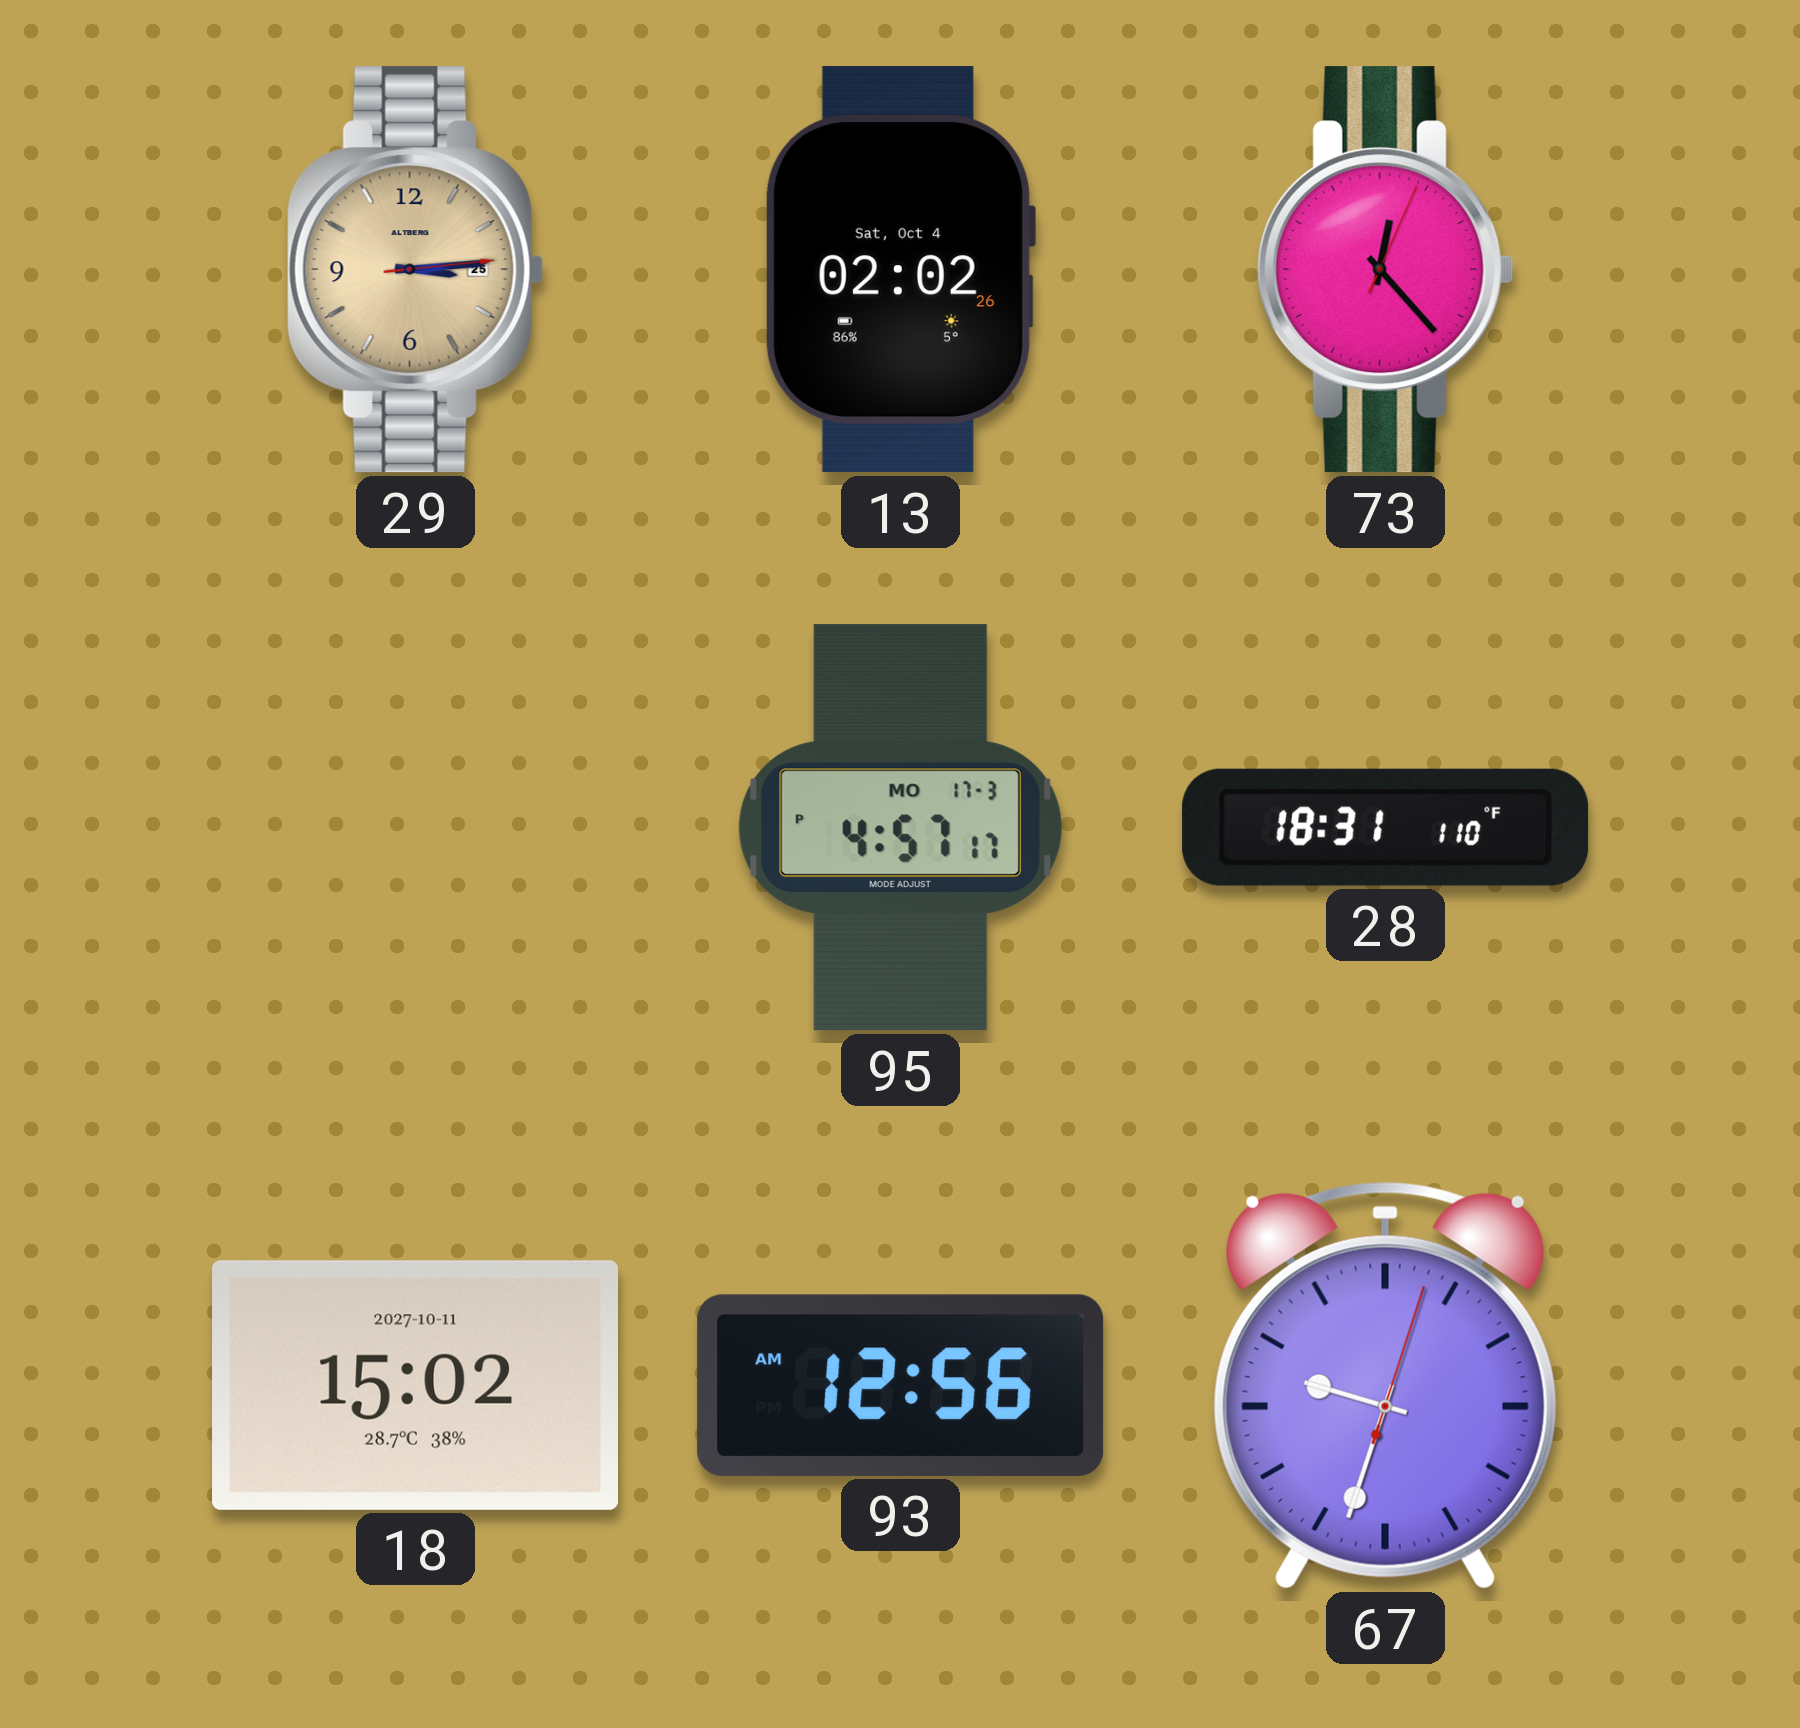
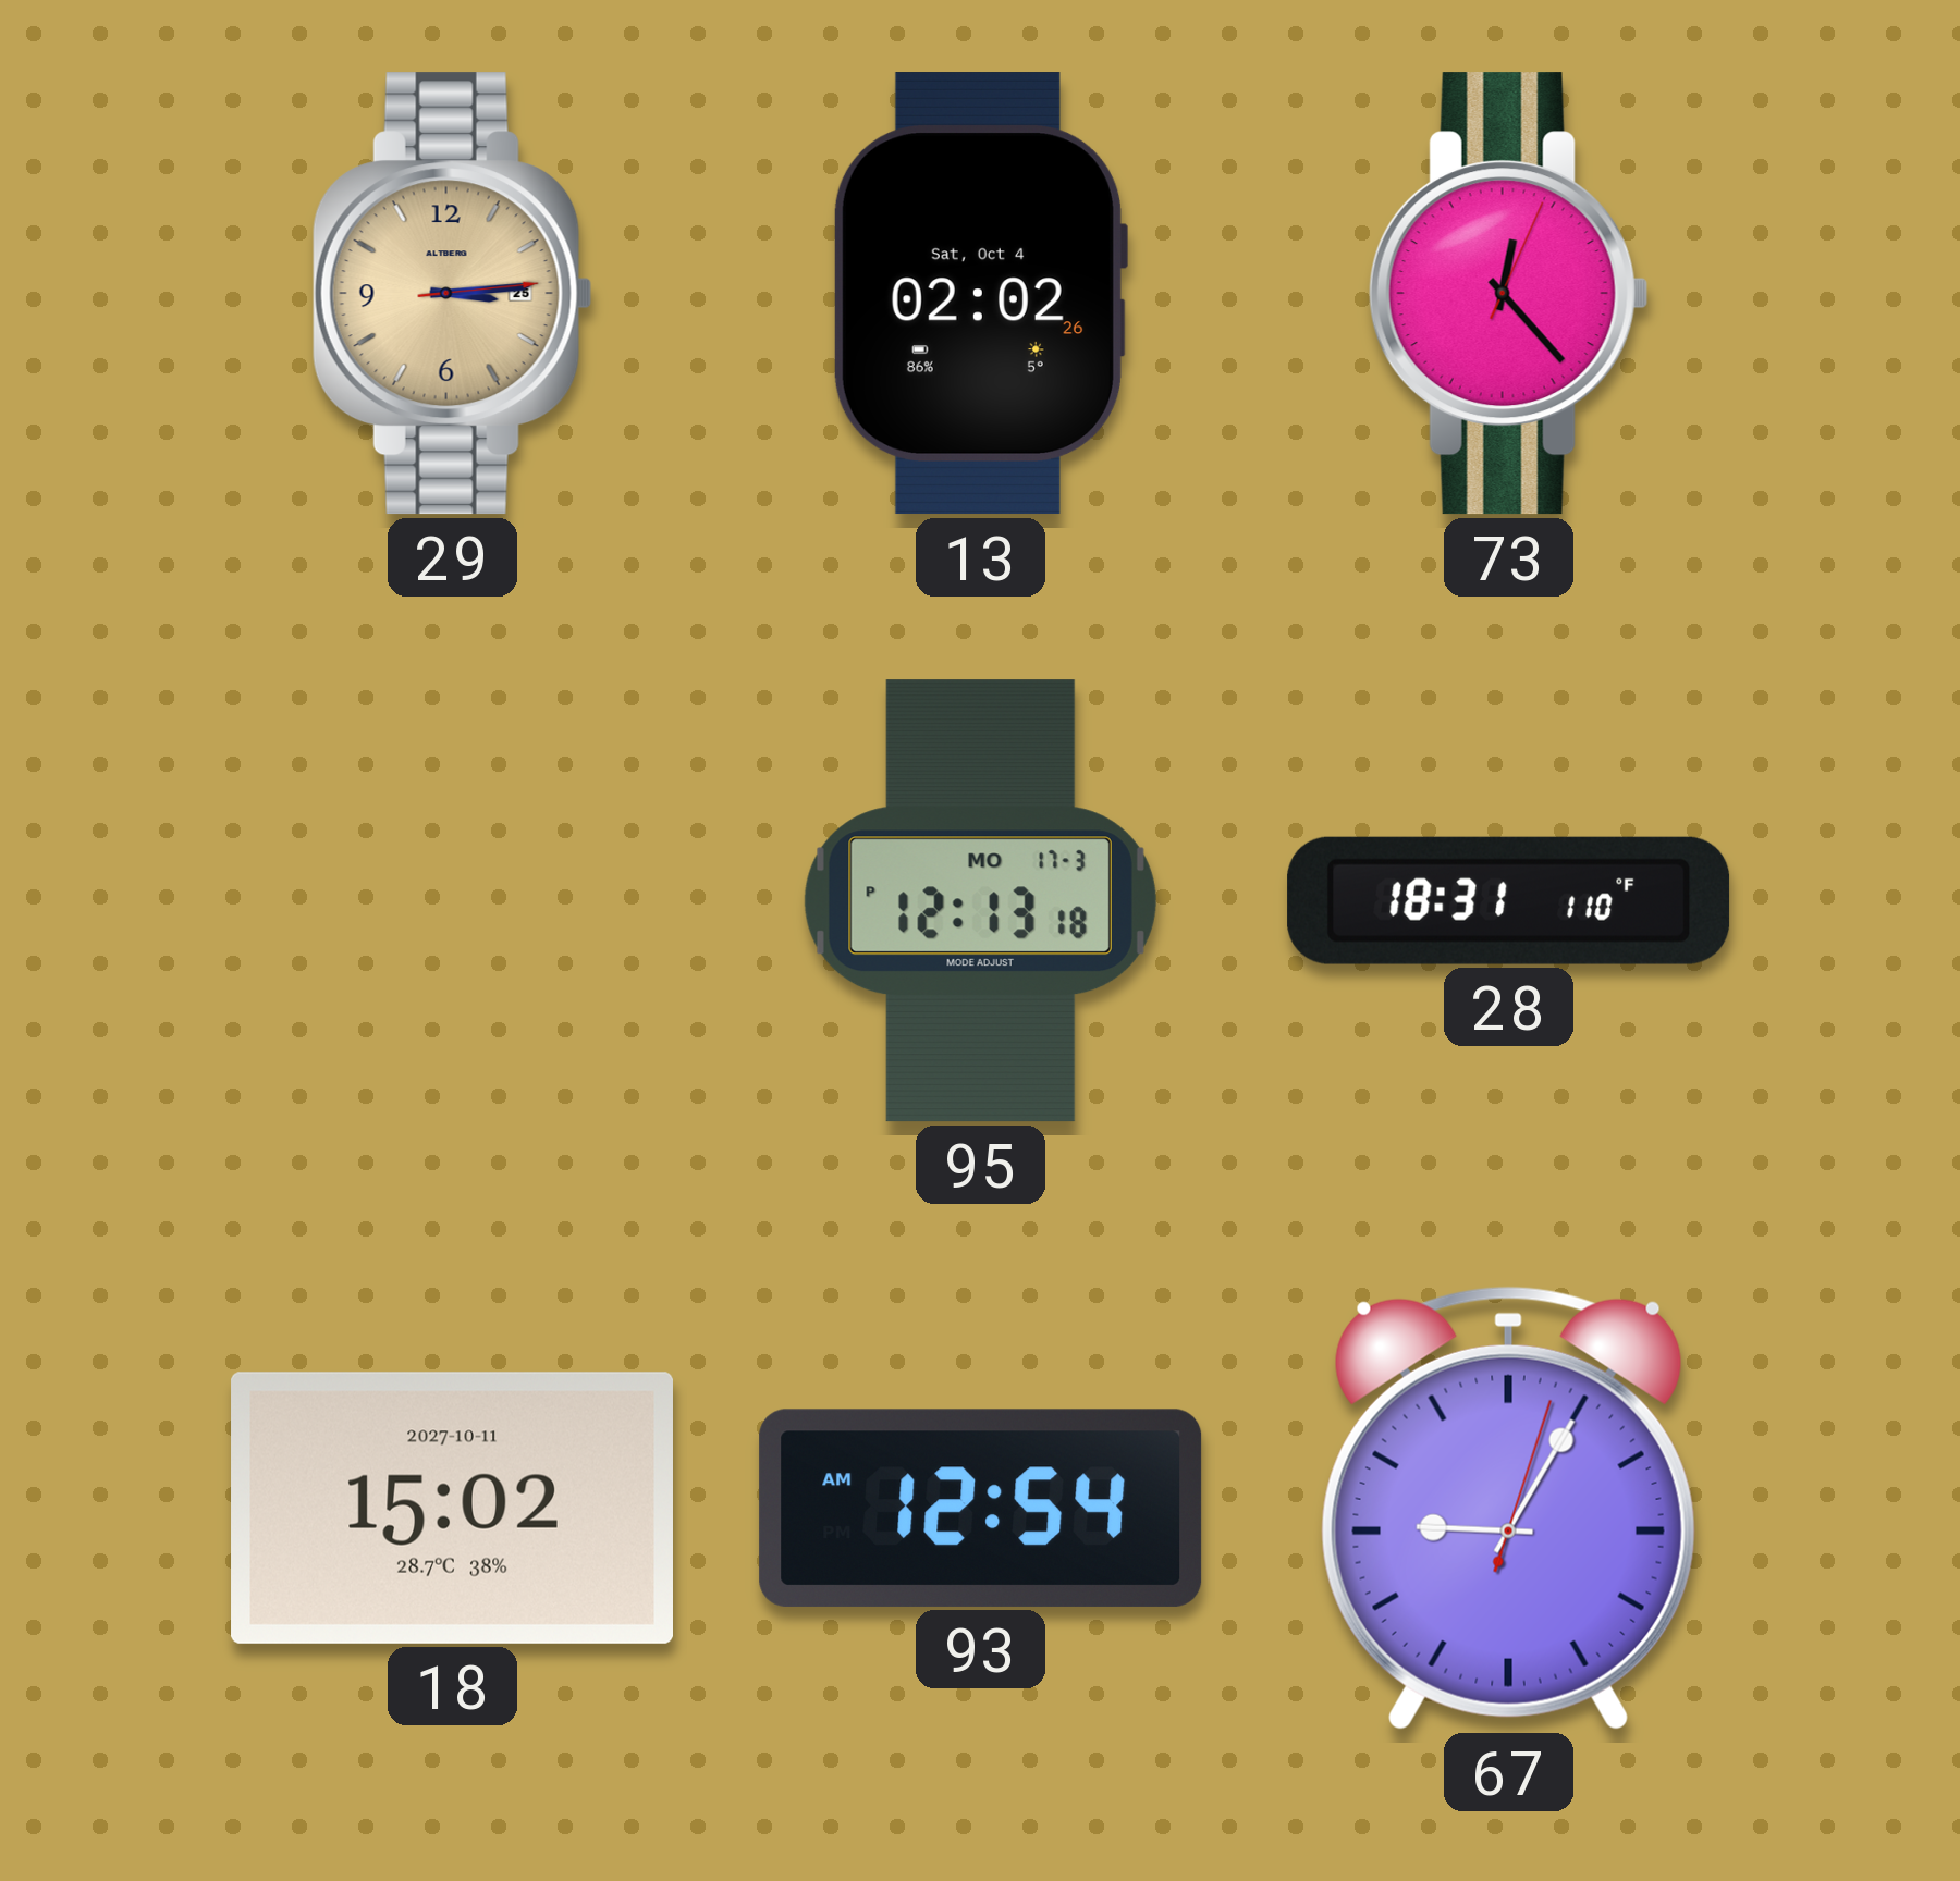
95: 4:57 -> 12:13
93: 12:56 -> 12:54
67: 9:33 -> 9:05
